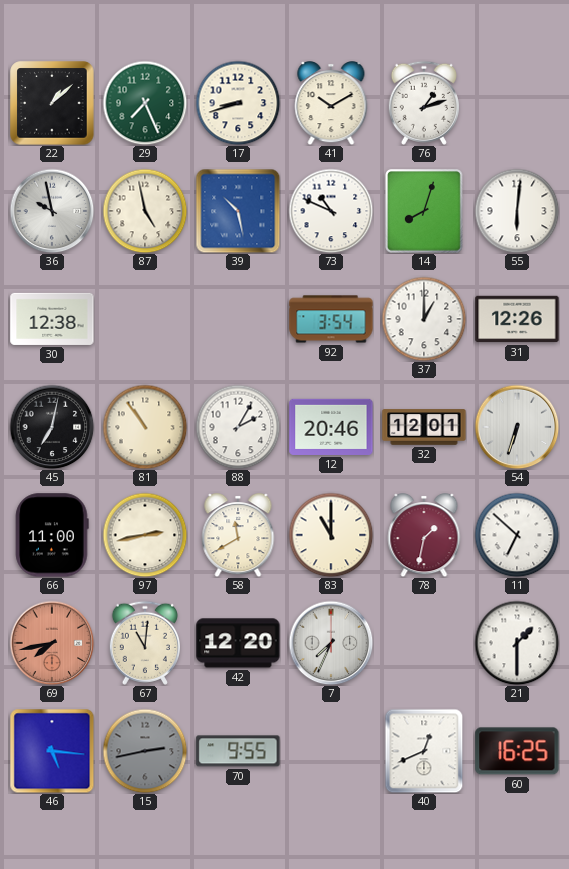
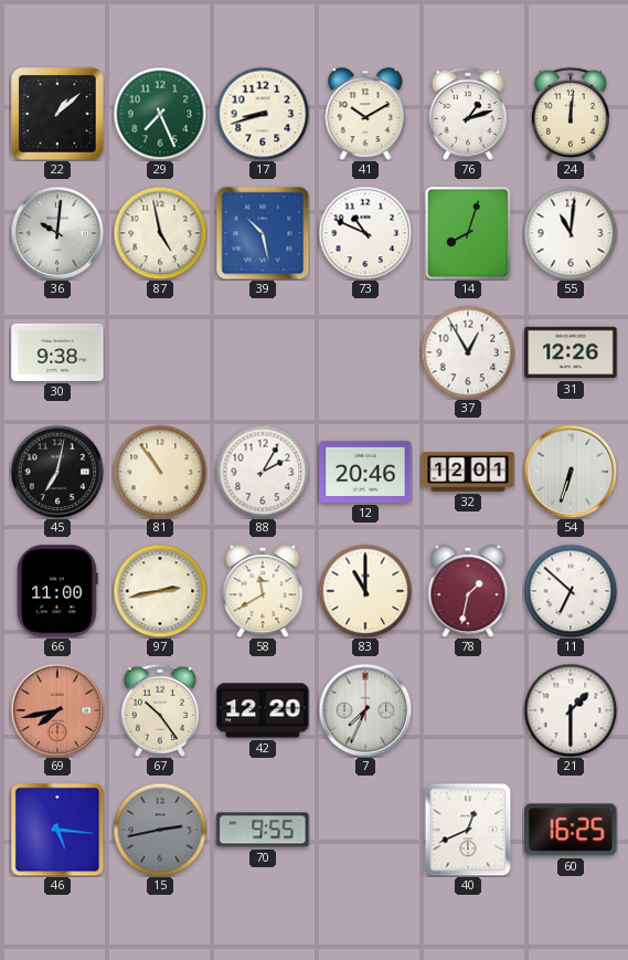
24: none -> 12:01
36: 9:58 -> 10:01
55: 6:01 -> 11:01
30: 12:38 -> 9:38
92: 3:54 -> none
37: 1:00 -> 12:55
67: 11:01 -> 10:24
